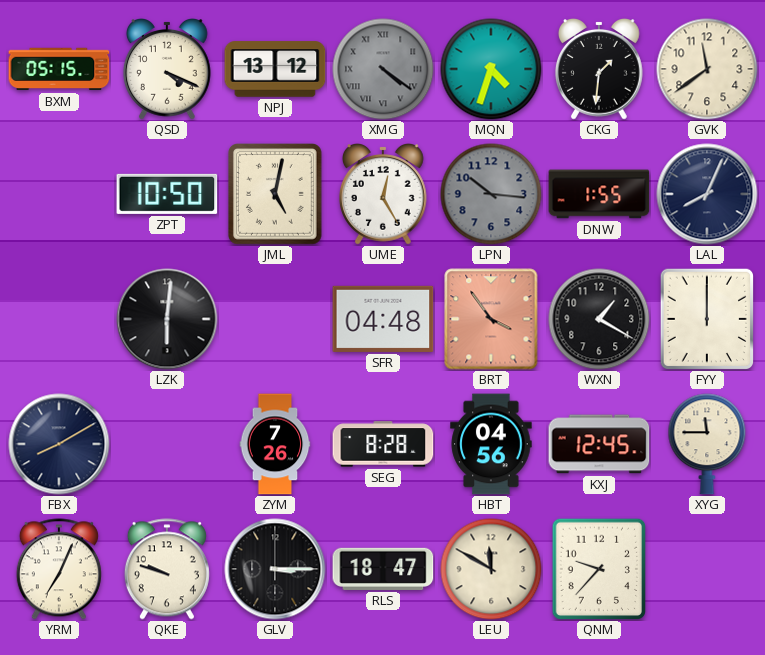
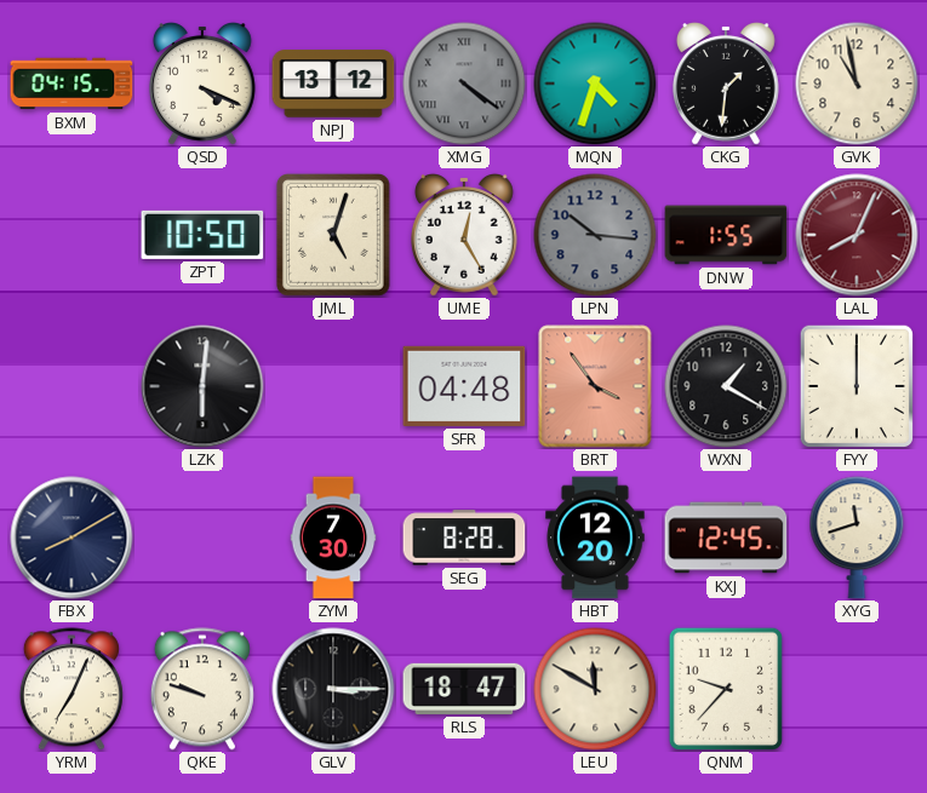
BXM: 05:15 -> 04:15
GVK: 11:39 -> 10:58
JML: 5:02 -> 5:03
LAL dial: navy -> burgundy
ZYM: 7:26 -> 7:30
HBT: 04:56 -> 12:20
XYG: 11:45 -> 11:42
